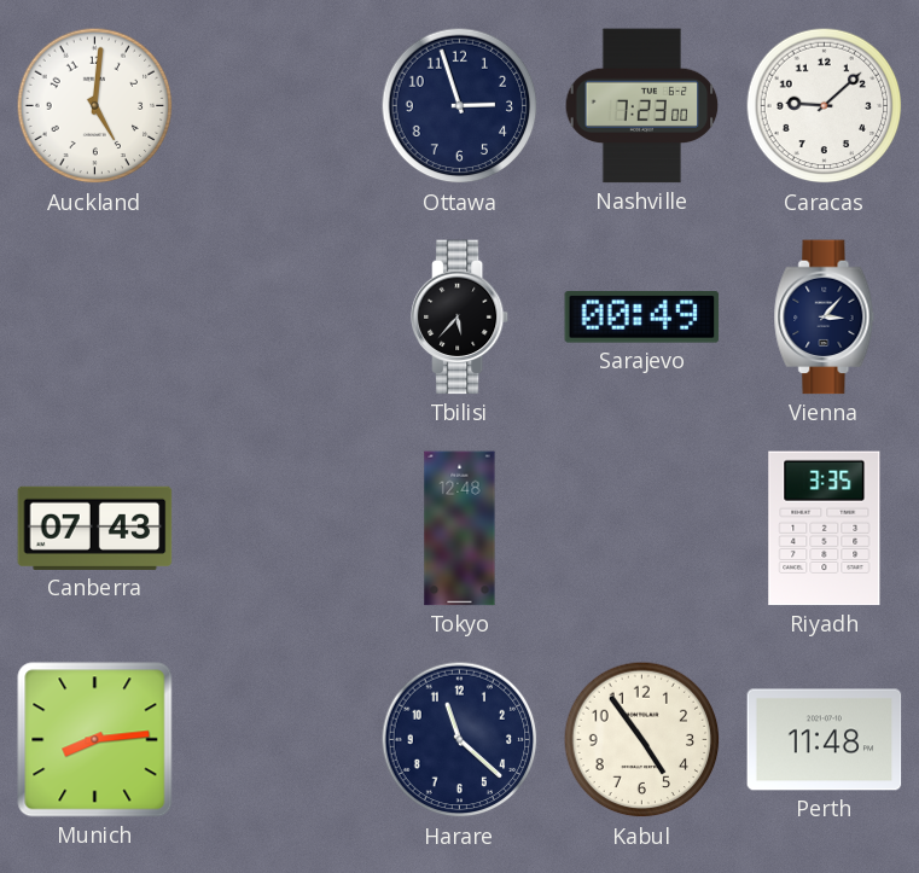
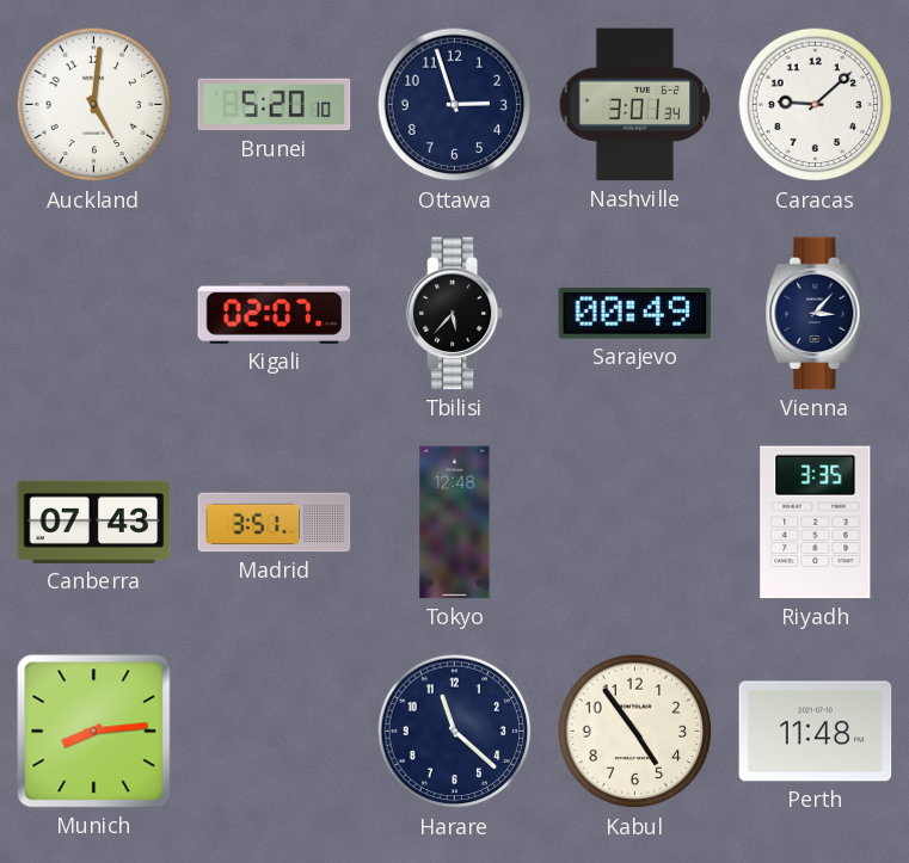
Brunei: none -> 5:20
Nashville: 7:23 -> 3:01
Kigali: none -> 02:07
Madrid: none -> 3:51
